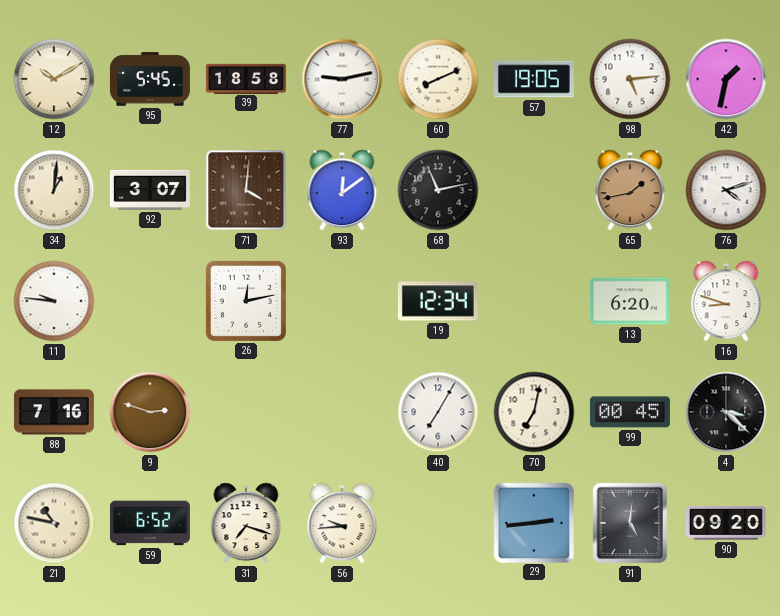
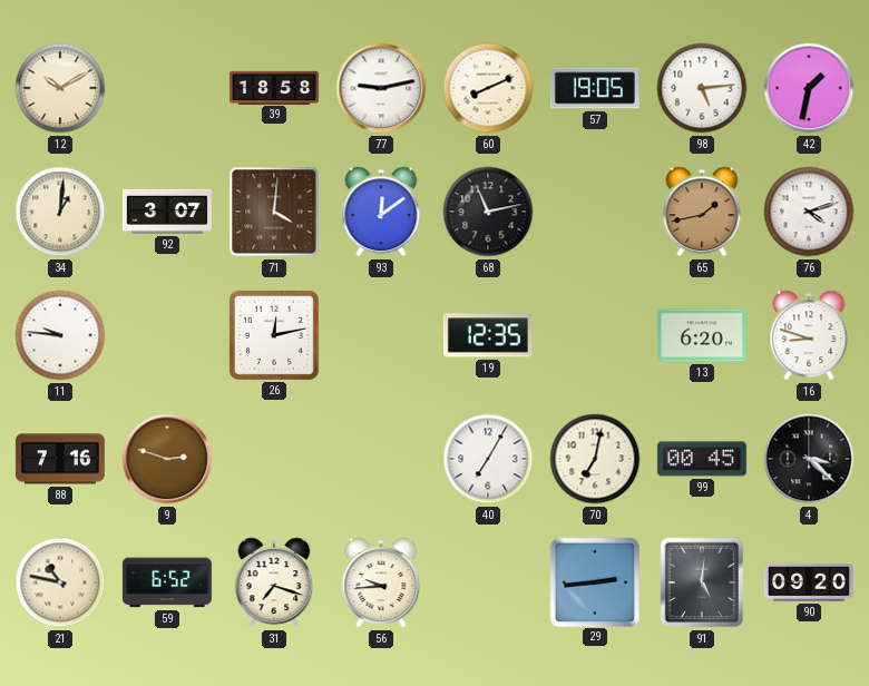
95: 5:45 -> none
19: 12:34 -> 12:35
